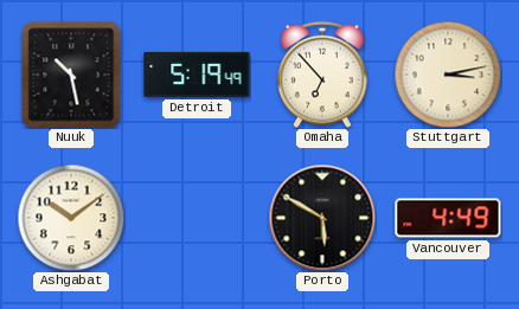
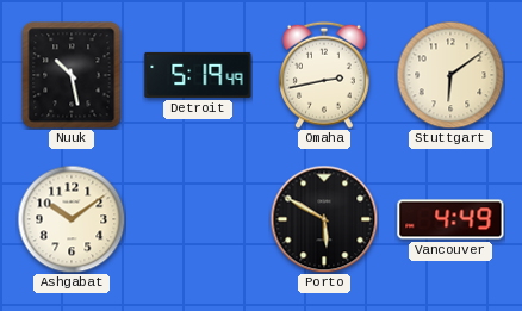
Omaha: 6:53 -> 2:43
Stuttgart: 3:13 -> 6:09
